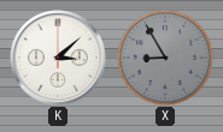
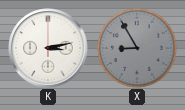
K: 3:08 -> 3:13
